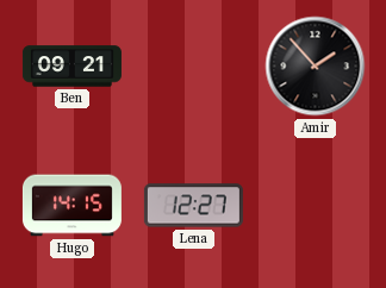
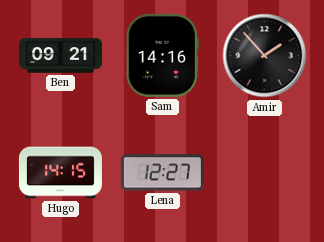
Sam: none -> 14:16
